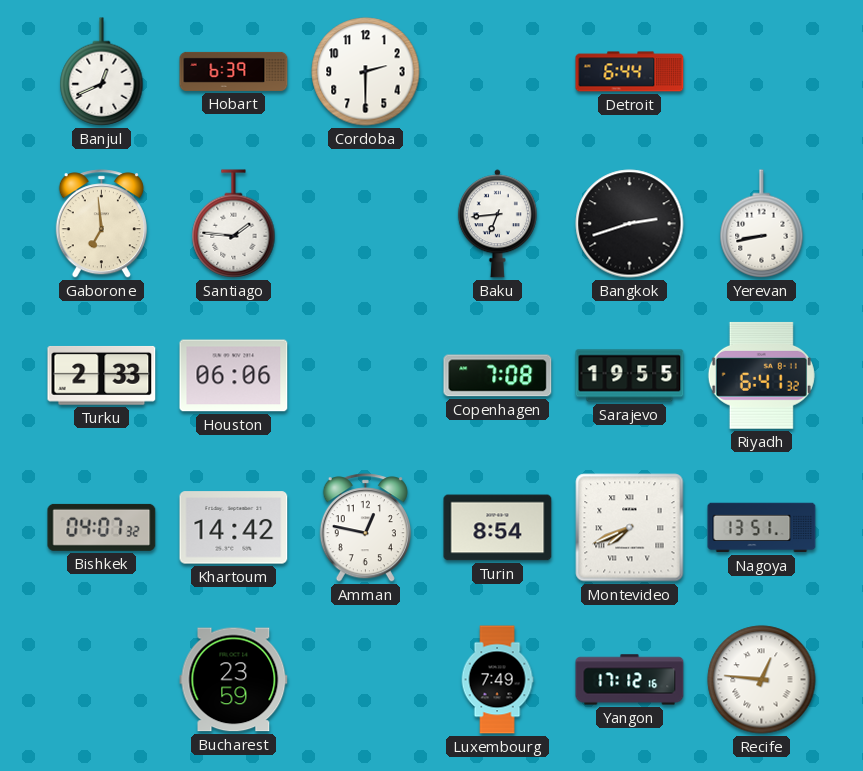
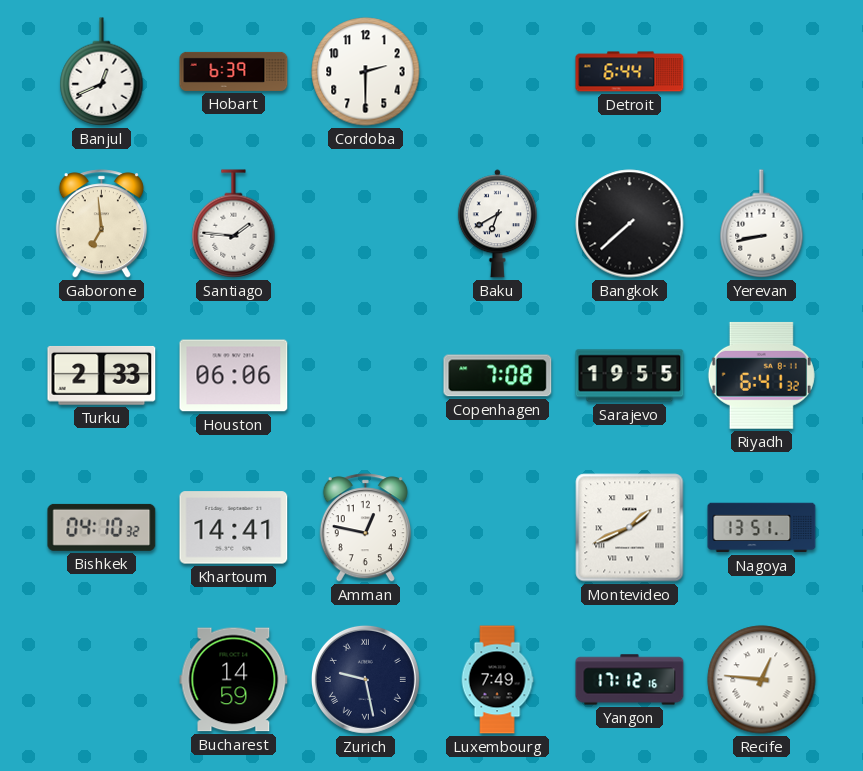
Baku: 6:44 -> 6:40
Bangkok: 2:42 -> 7:38
Bishkek: 04:07 -> 04:10
Khartoum: 14:42 -> 14:41
Turin: 8:54 -> none
Montevideo: 7:41 -> 1:41
Bucharest: 23:59 -> 14:59
Zurich: none -> 9:28
